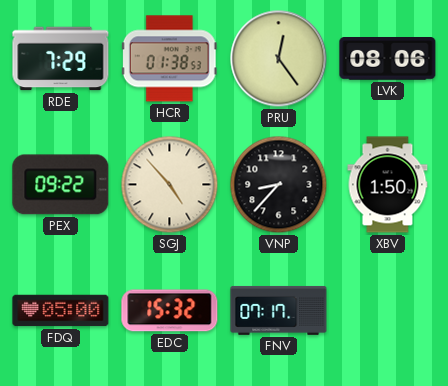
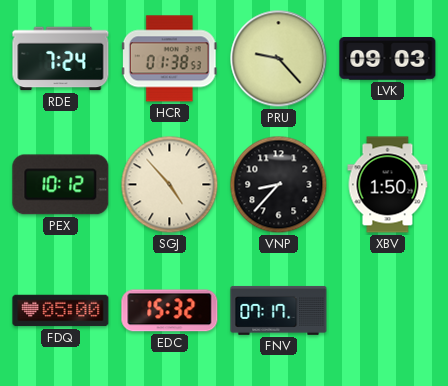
RDE: 7:29 -> 7:24
PRU: 12:24 -> 9:23
LVK: 08:06 -> 09:03
PEX: 09:22 -> 10:12
